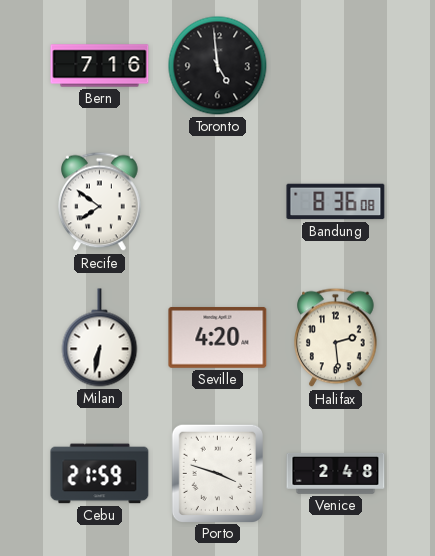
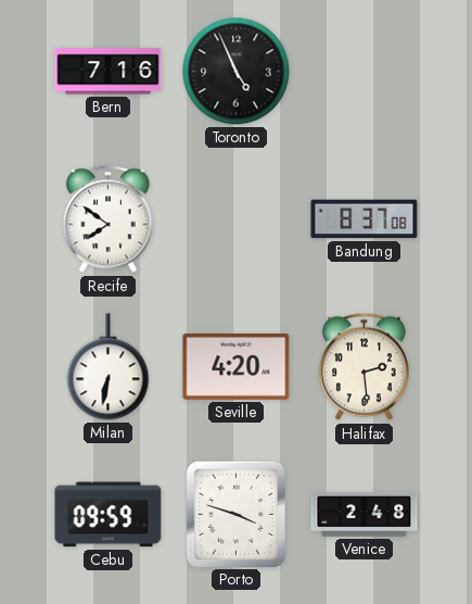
Toronto: 4:59 -> 4:56
Bandung: 8:36 -> 8:37
Cebu: 21:59 -> 09:59
